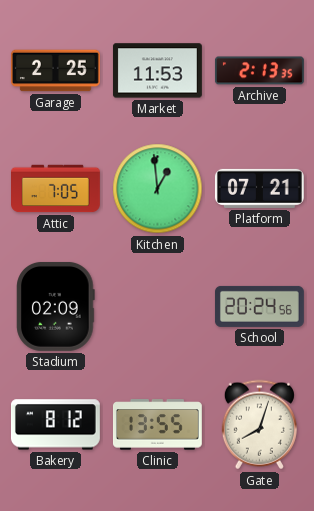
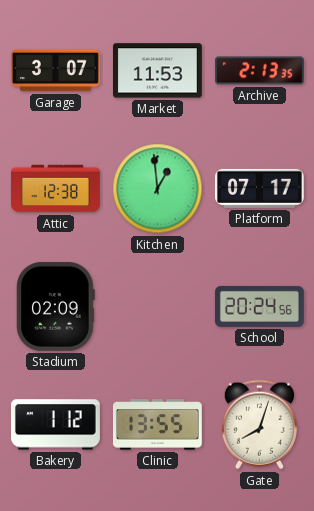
Garage: 2:25 -> 3:07
Attic: 7:05 -> 12:38
Platform: 07:21 -> 07:17
Bakery: 8:12 -> 1:12
